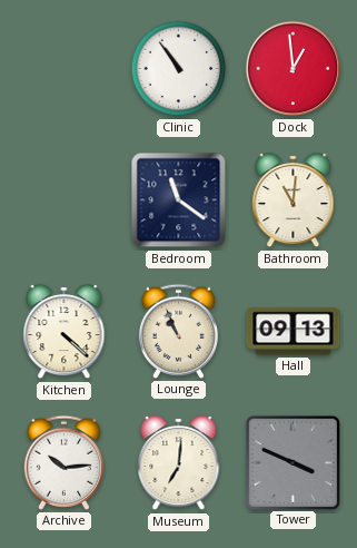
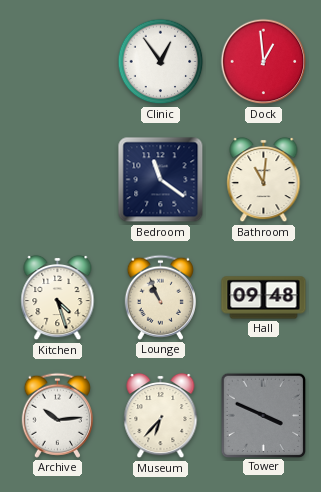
Clinic: 10:54 -> 12:54
Kitchen: 4:22 -> 4:27
Hall: 09:13 -> 09:48
Museum: 7:01 -> 6:37
